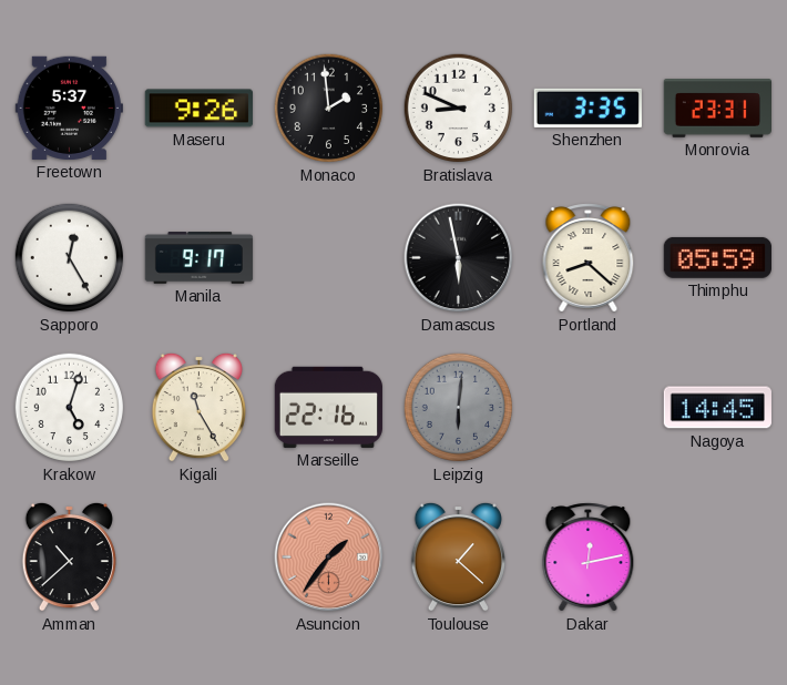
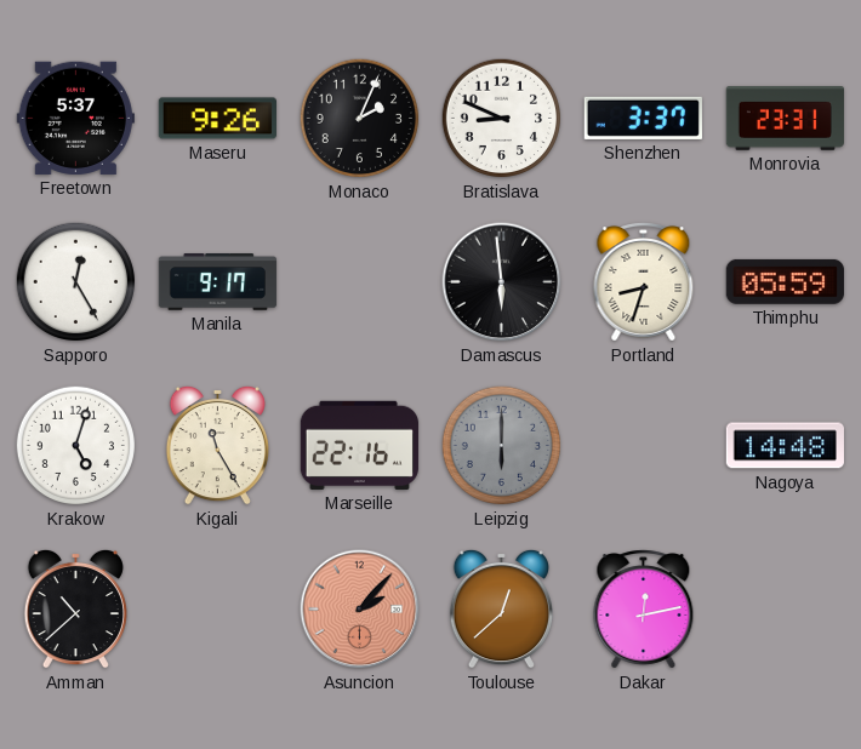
Monaco: 1:59 -> 2:04
Shenzhen: 3:35 -> 3:37
Damascus: 5:58 -> 5:59
Portland: 8:22 -> 8:33
Leipzig: 6:01 -> 6:00
Nagoya: 14:45 -> 14:48
Asuncion: 1:36 -> 2:07
Toulouse: 1:22 -> 12:38
